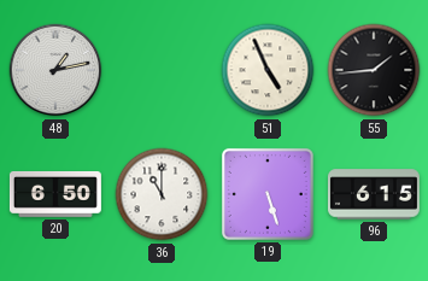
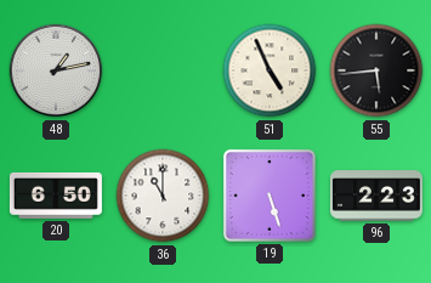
55: 1:44 -> 5:44
96: 6:15 -> 2:23
